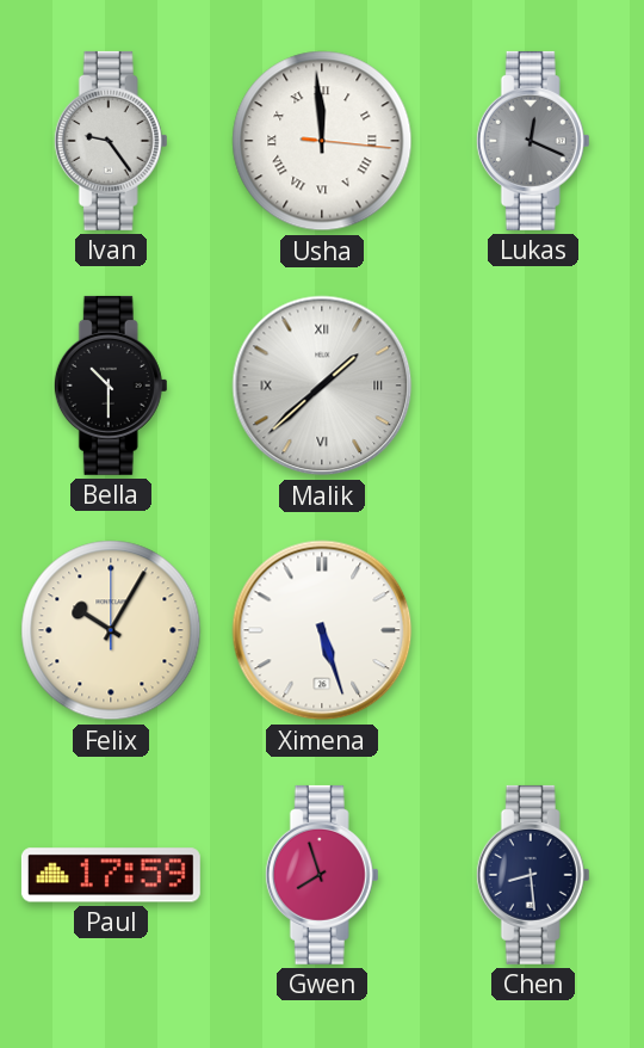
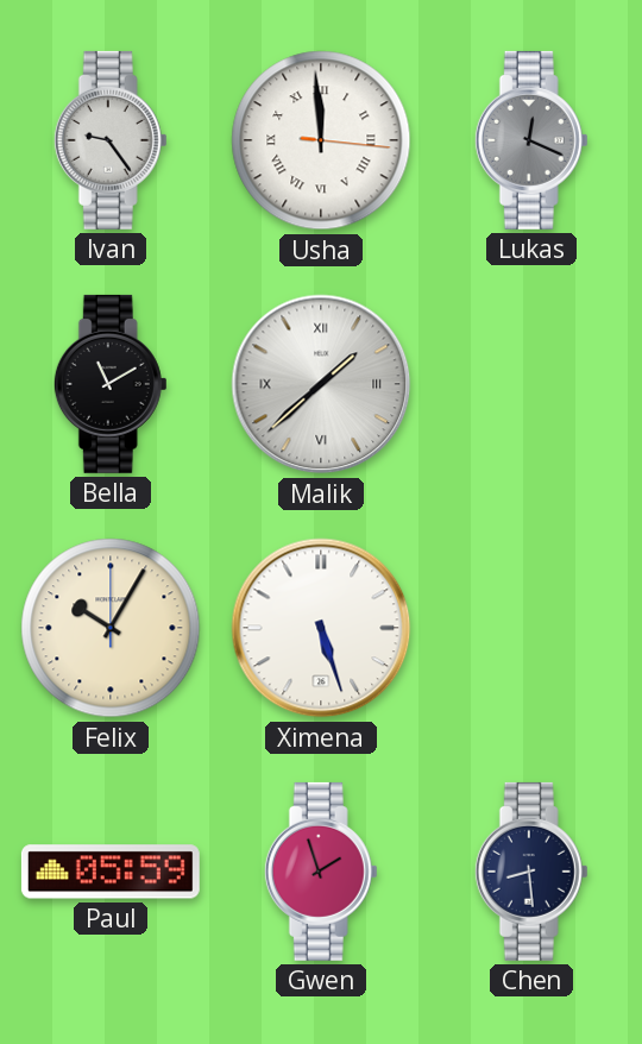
Bella: 10:30 -> 11:10
Paul: 17:59 -> 05:59
Gwen: 7:57 -> 1:57
